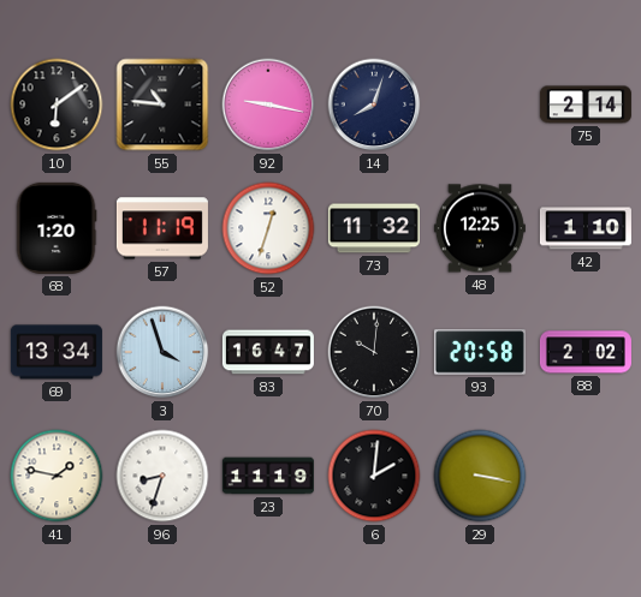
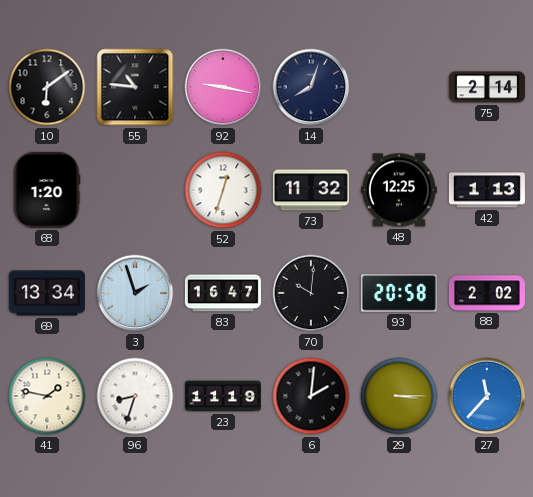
57: 11:19 -> none
42: 1:10 -> 1:13
3: 3:57 -> 1:57
29: 3:17 -> 3:15
27: none -> 11:37
